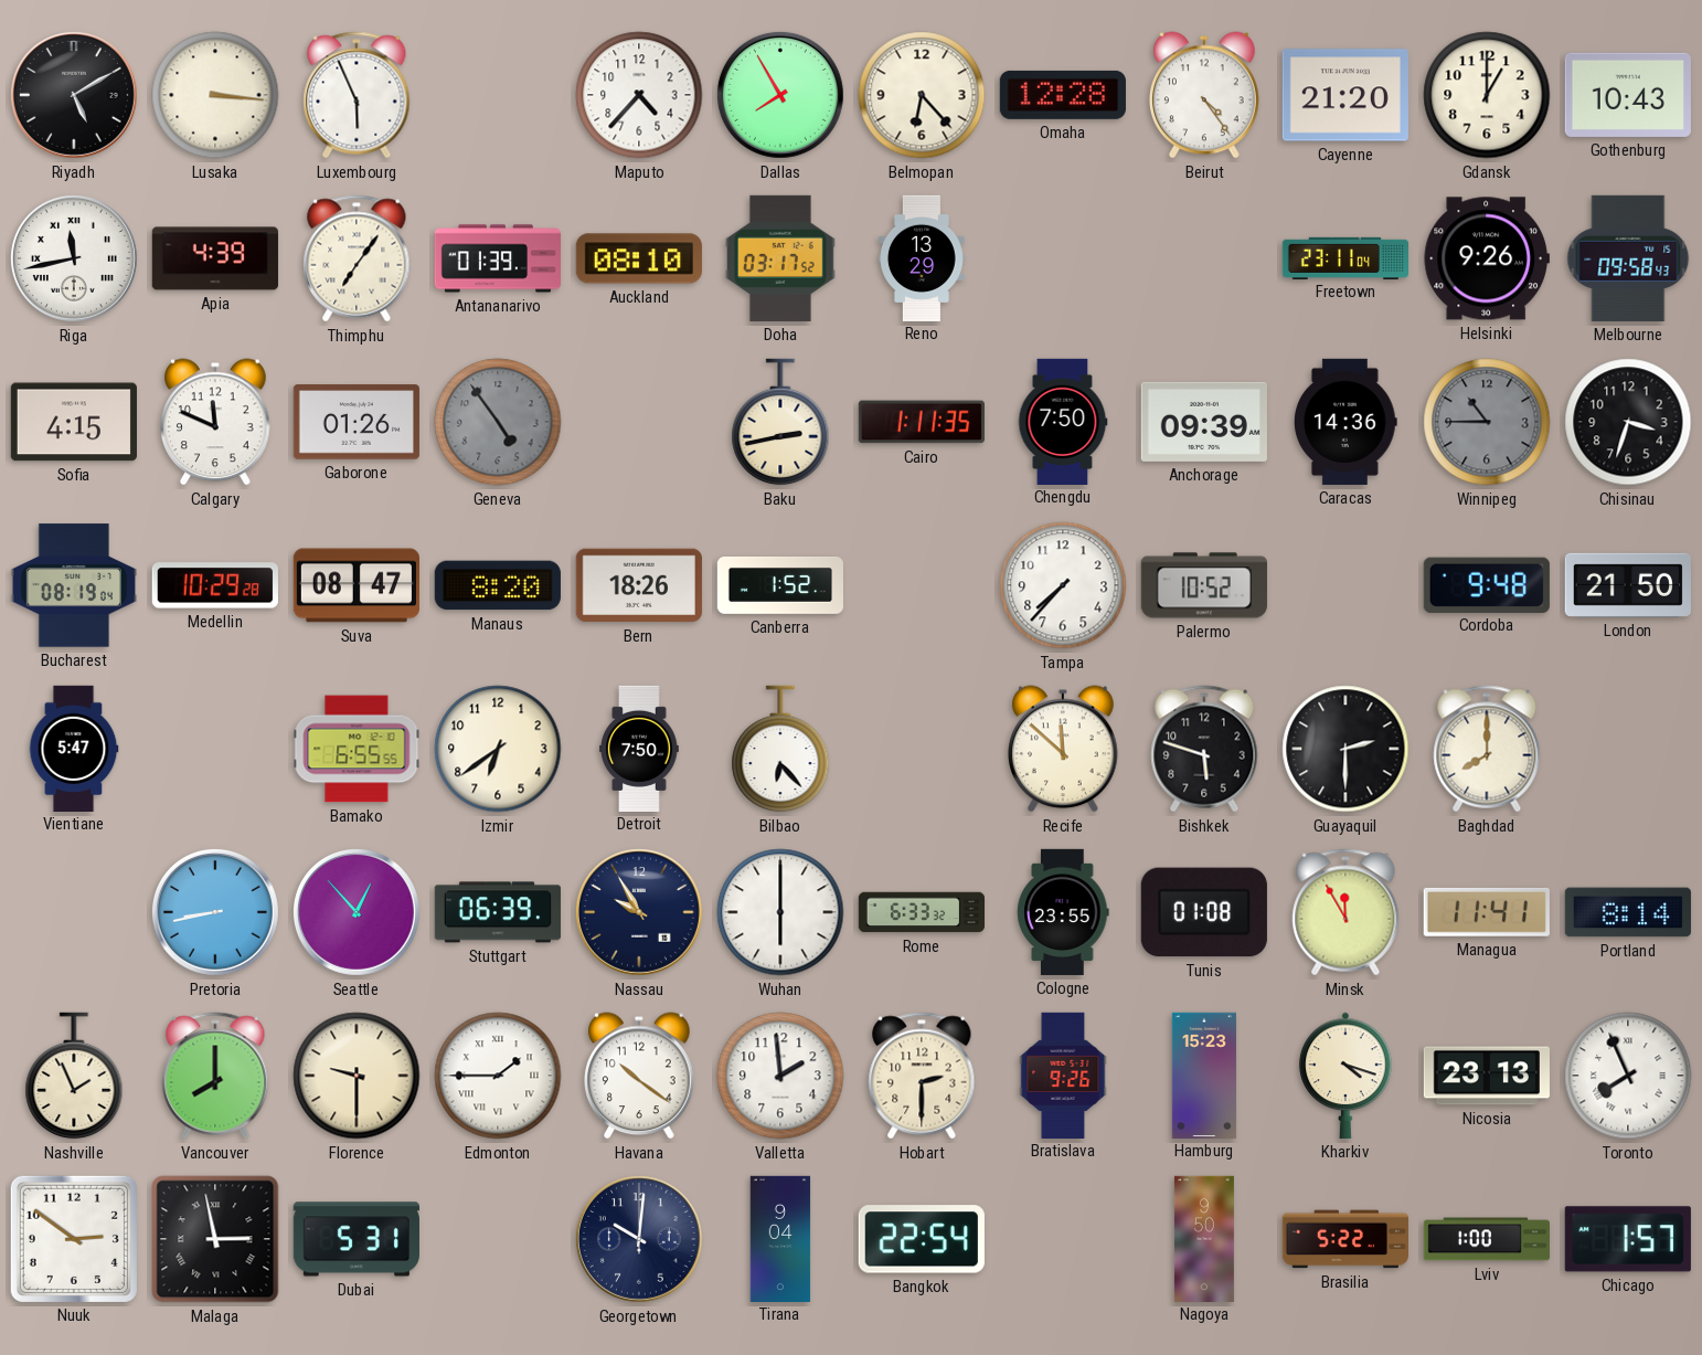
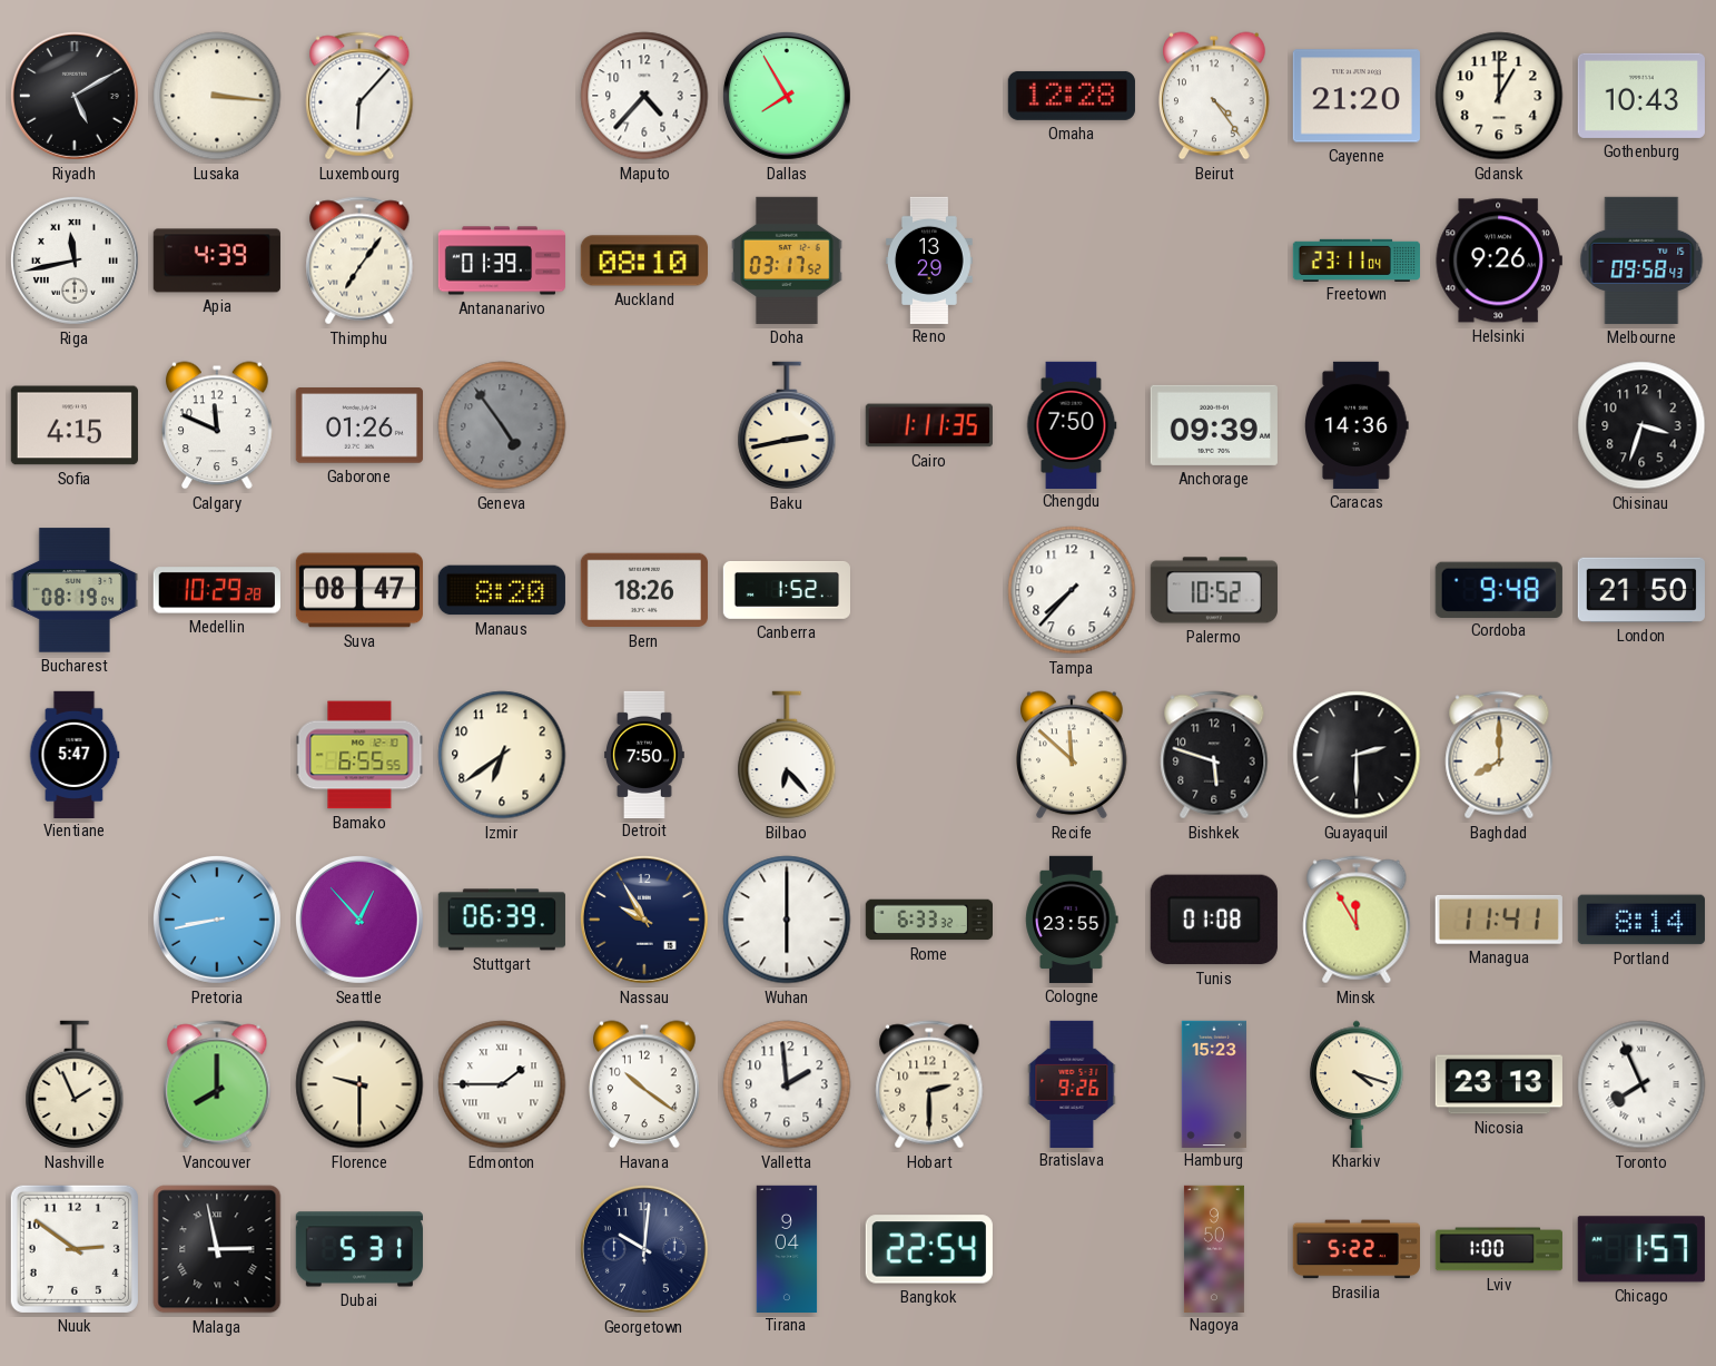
Luxembourg: 5:56 -> 6:07
Belmopan: 6:23 -> none
Winnipeg: 10:45 -> none
